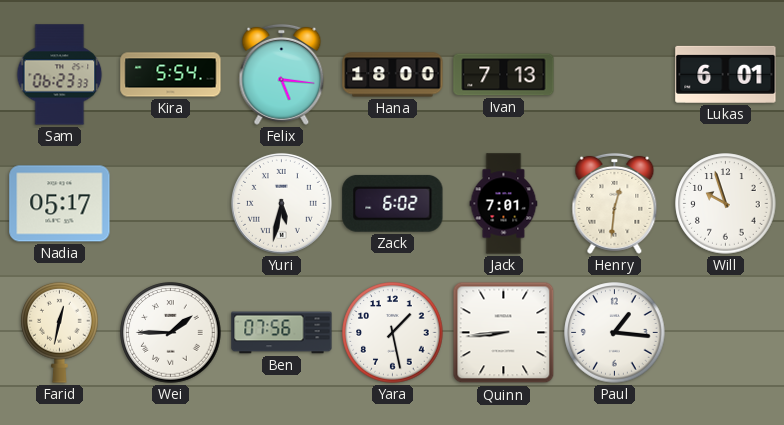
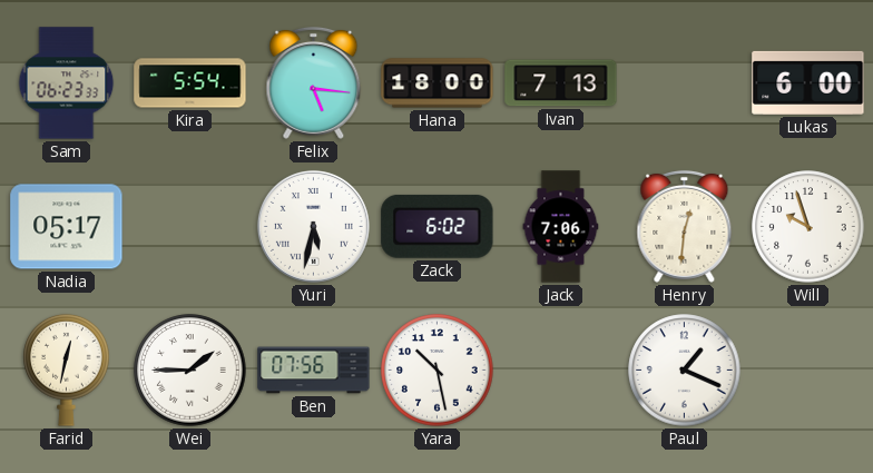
Lukas: 6:01 -> 6:00
Jack: 7:01 -> 7:06
Yara: 1:28 -> 10:28
Quinn: 8:44 -> none
Paul: 1:16 -> 1:19
